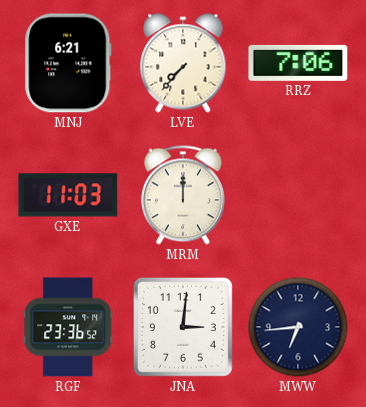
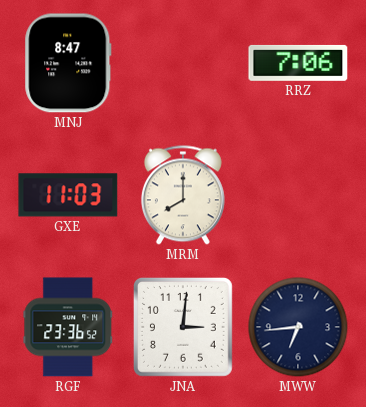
MNJ: 6:21 -> 8:47
LVE: 7:37 -> none
MRM: 12:00 -> 8:00
